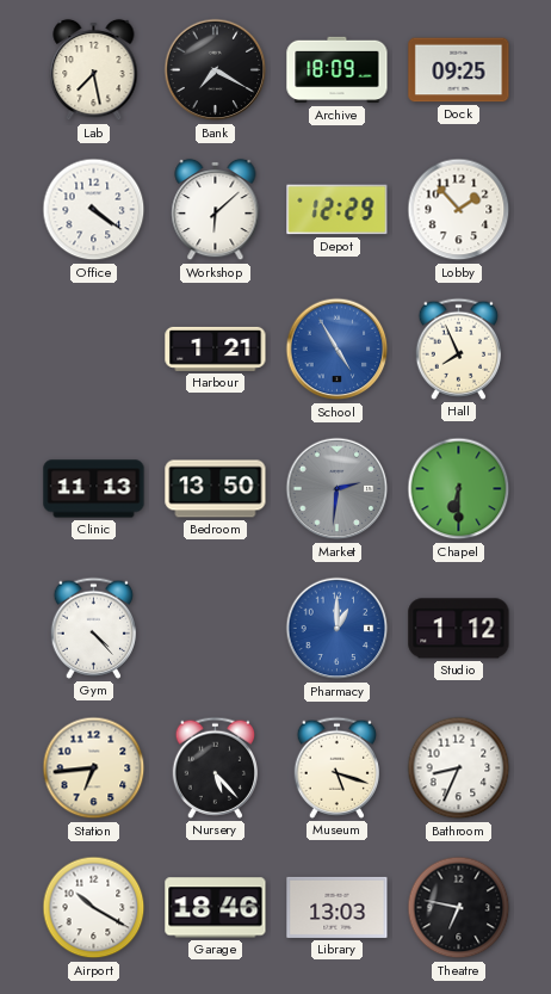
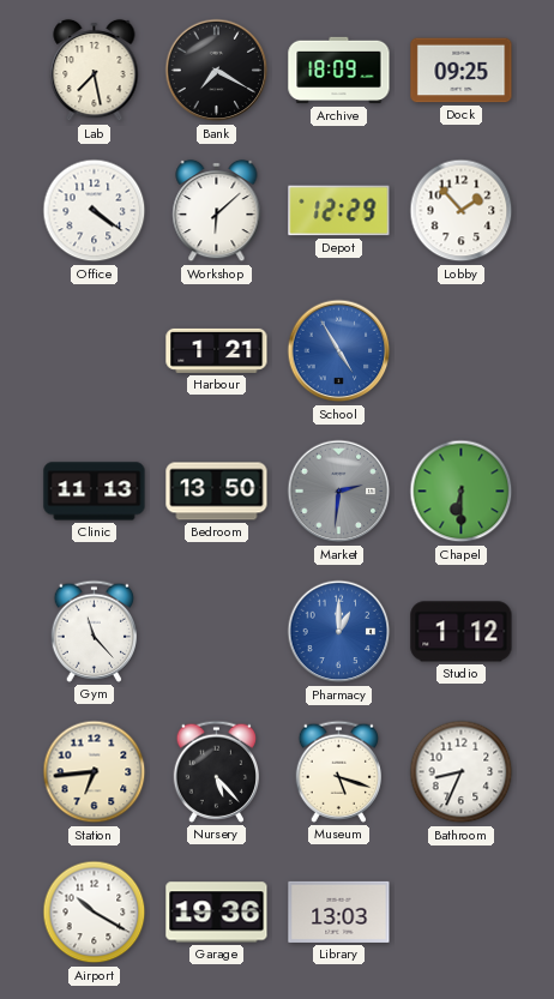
Hall: 7:56 -> none
Gym: 4:23 -> 11:23
Garage: 18:46 -> 19:36
Theatre: 6:47 -> none
